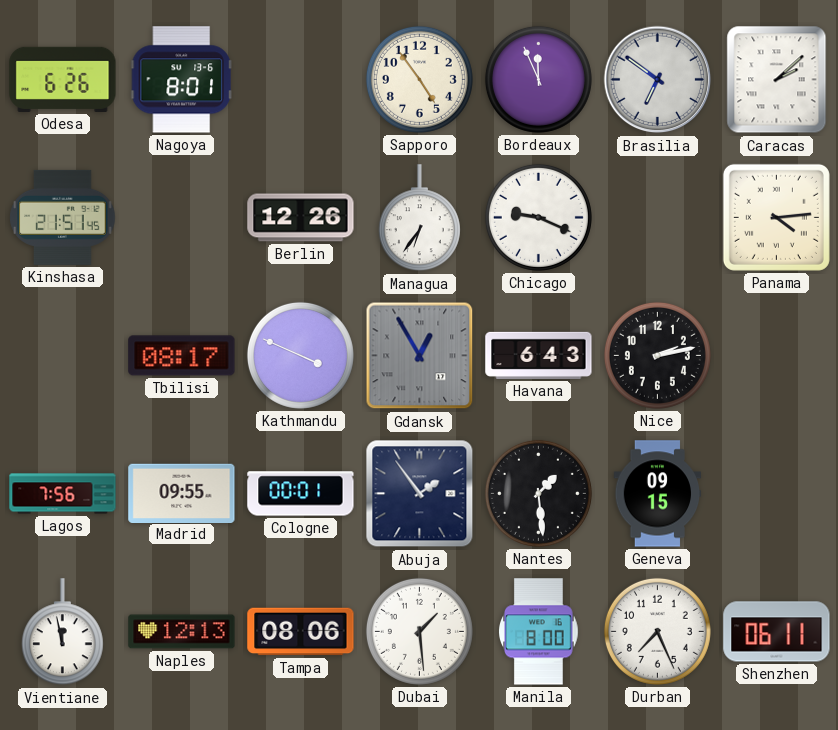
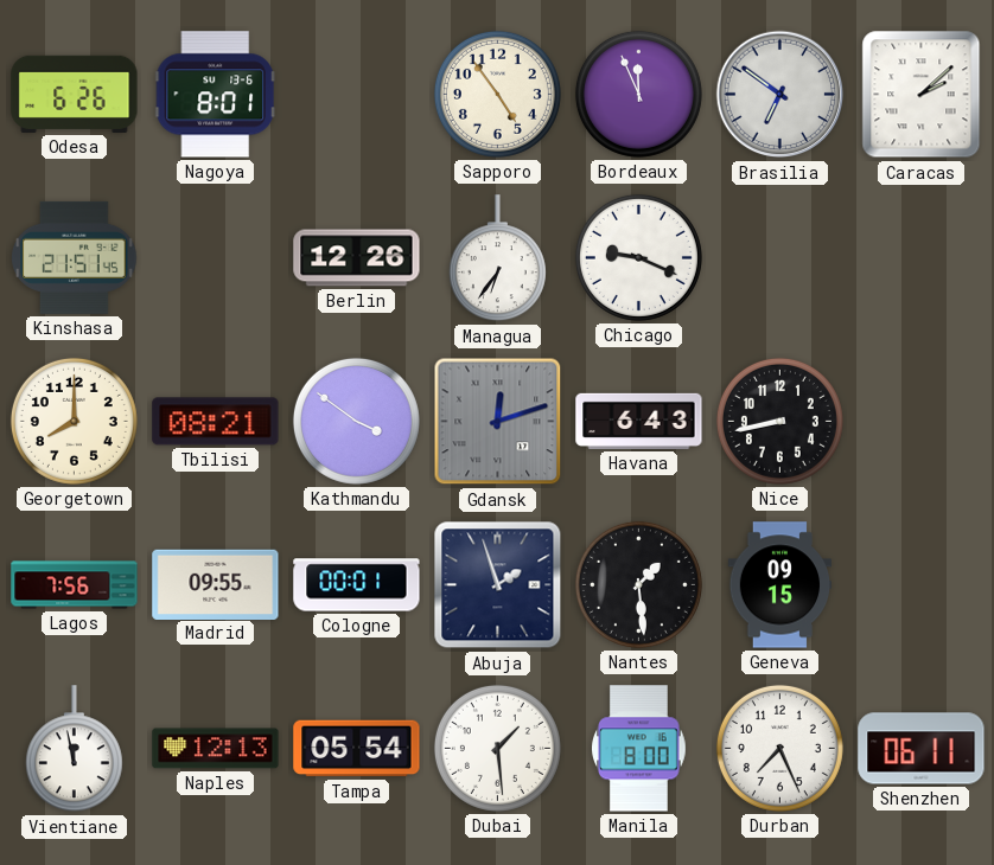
Panama: 4:14 -> none
Georgetown: none -> 8:00
Tbilisi: 08:17 -> 08:21
Kathmandu: 3:49 -> 3:51
Gdansk: 12:55 -> 12:12
Nice: 2:13 -> 8:43
Abuja: 1:54 -> 1:57
Tampa: 08:06 -> 05:54
